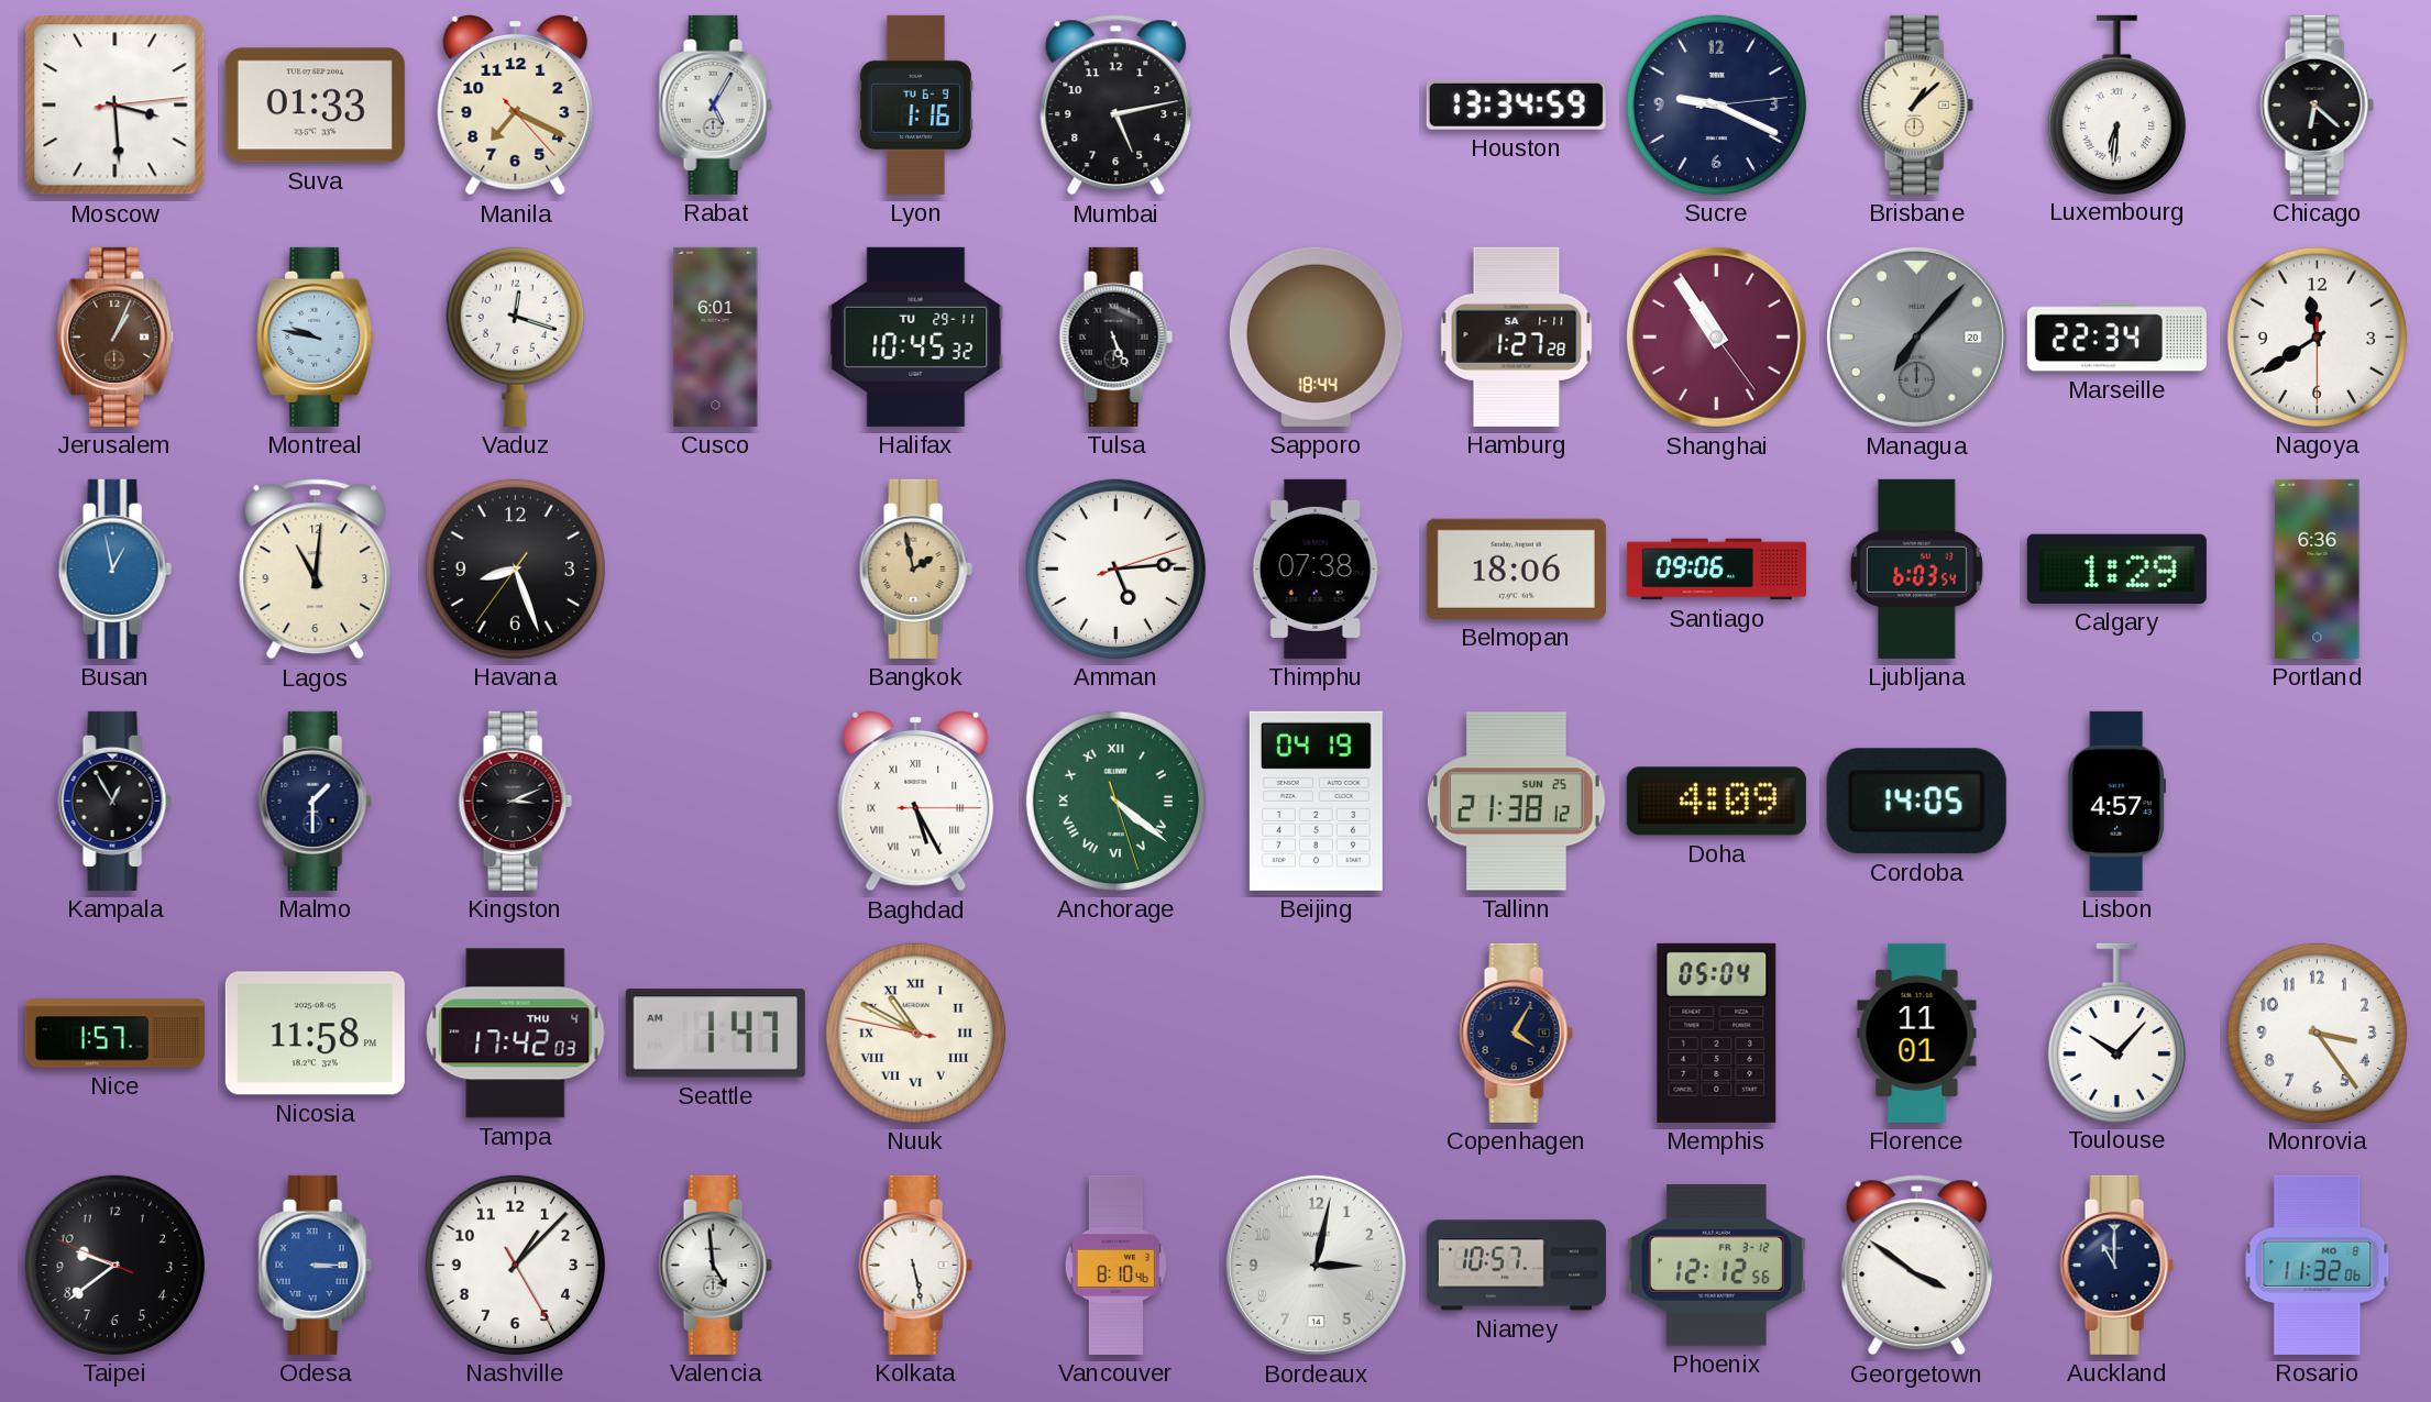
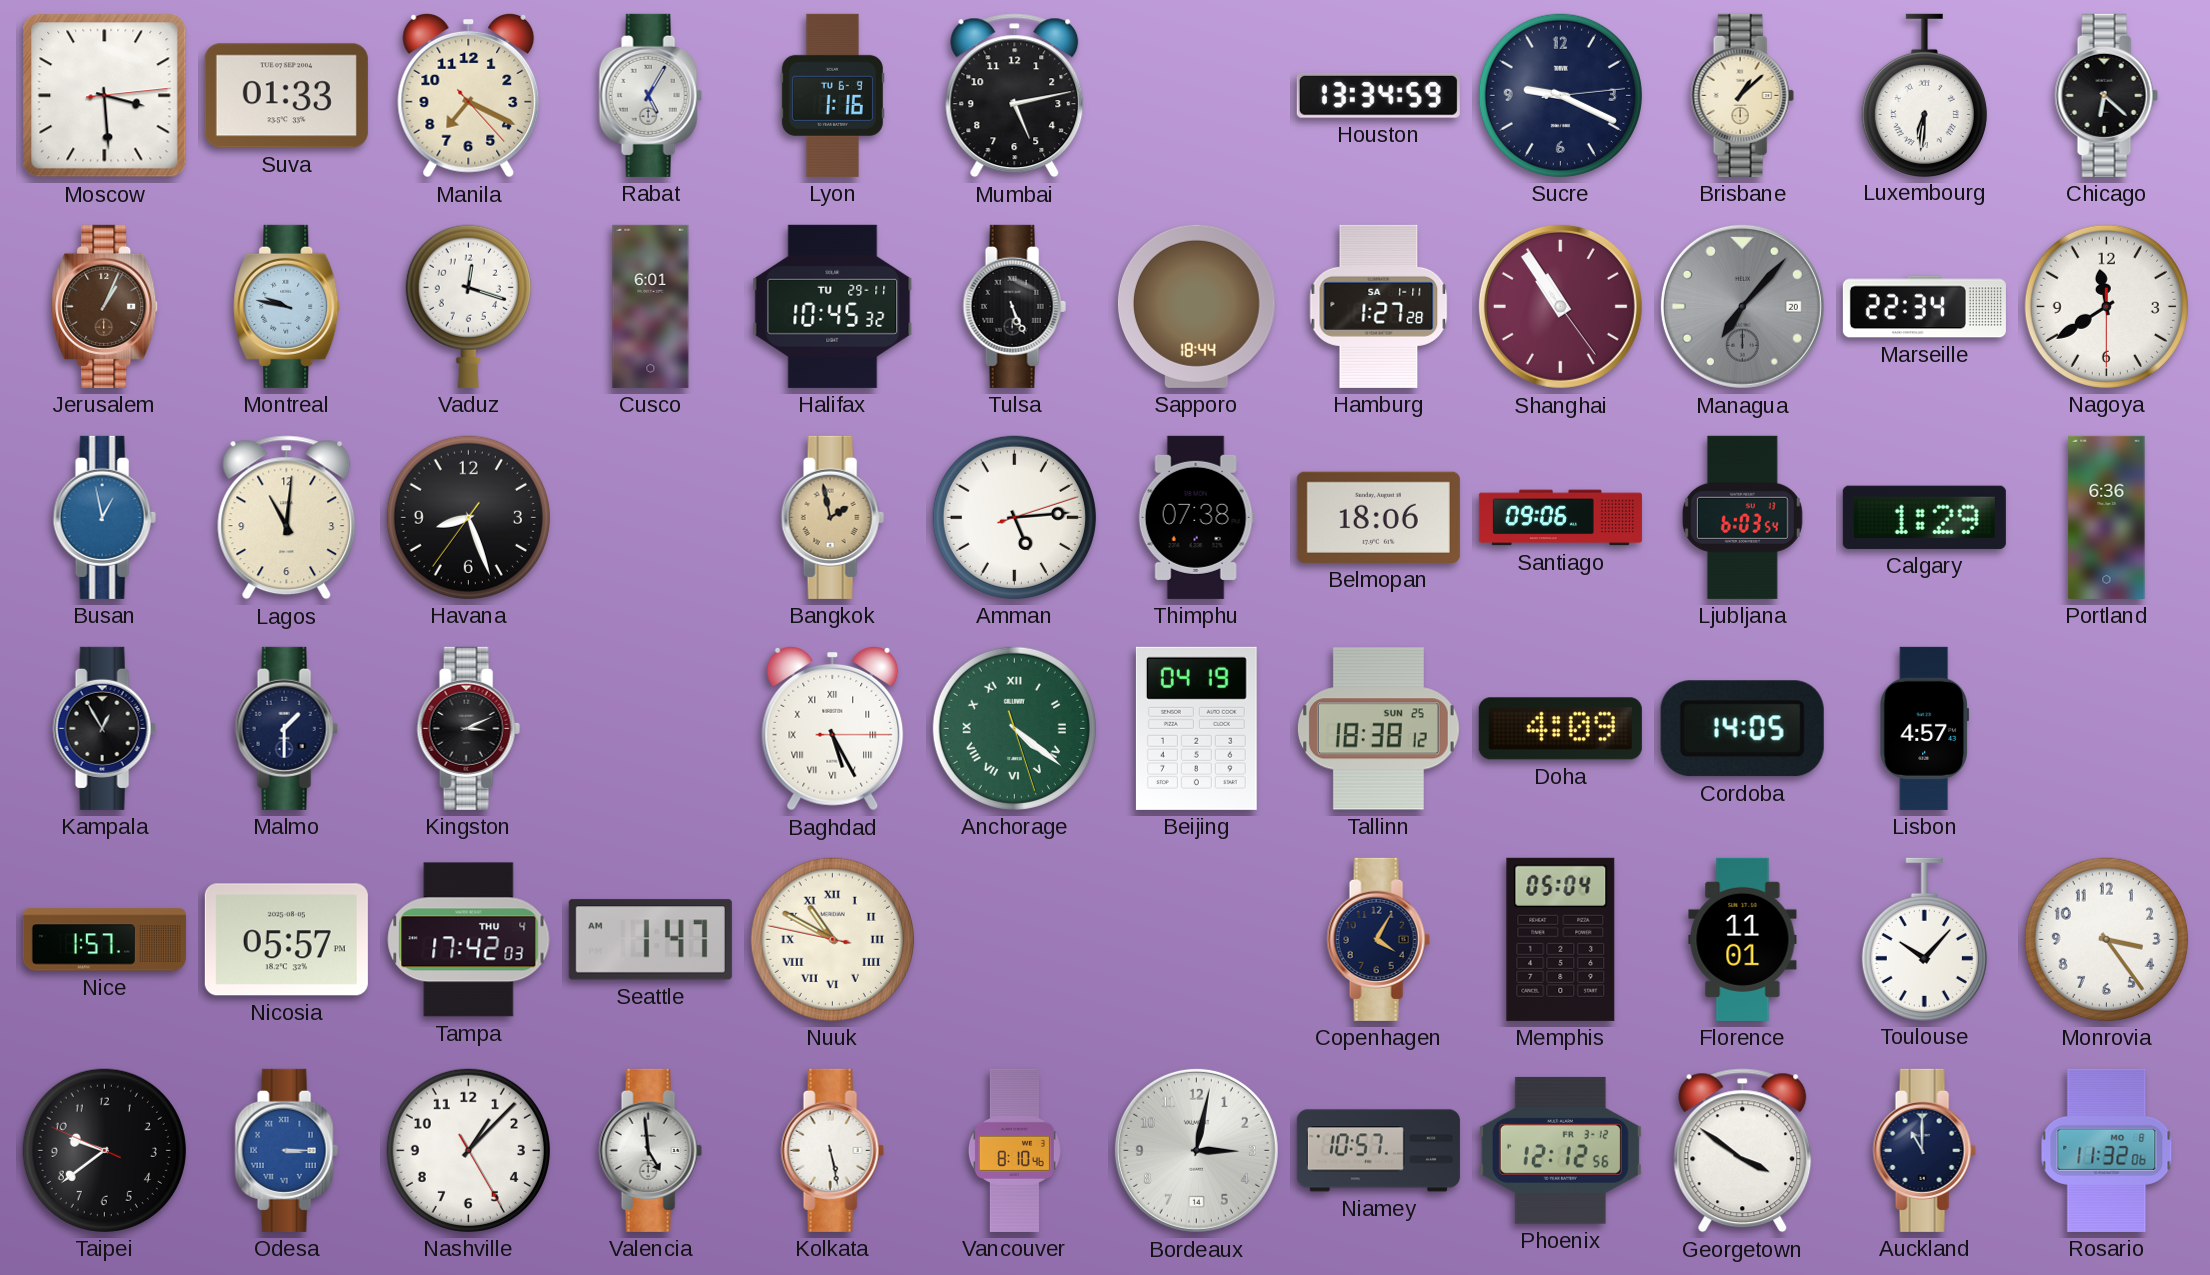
Tallinn: 21:38 -> 18:38
Nicosia: 11:58 -> 05:57
